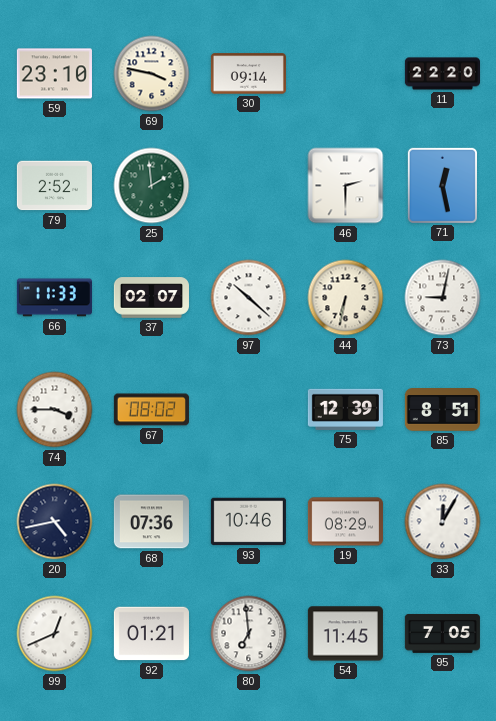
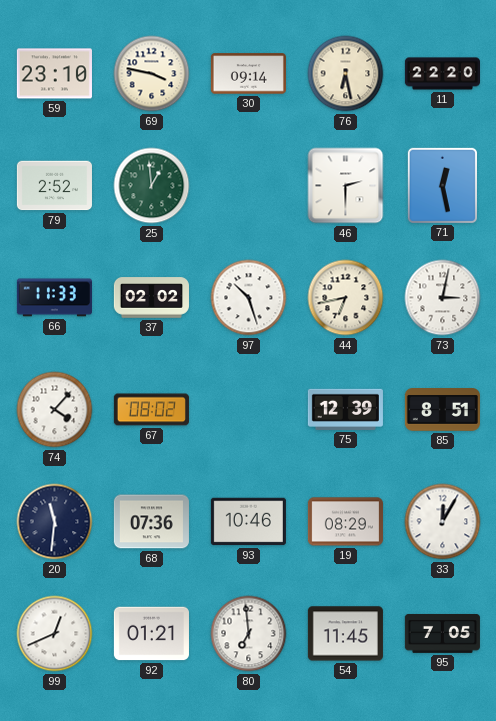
76: none -> 6:28
25: 1:59 -> 12:59
37: 02:07 -> 02:02
97: 10:22 -> 10:27
44: 6:32 -> 6:43
73: 9:02 -> 3:02
74: 3:45 -> 4:07
20: 4:43 -> 11:31
